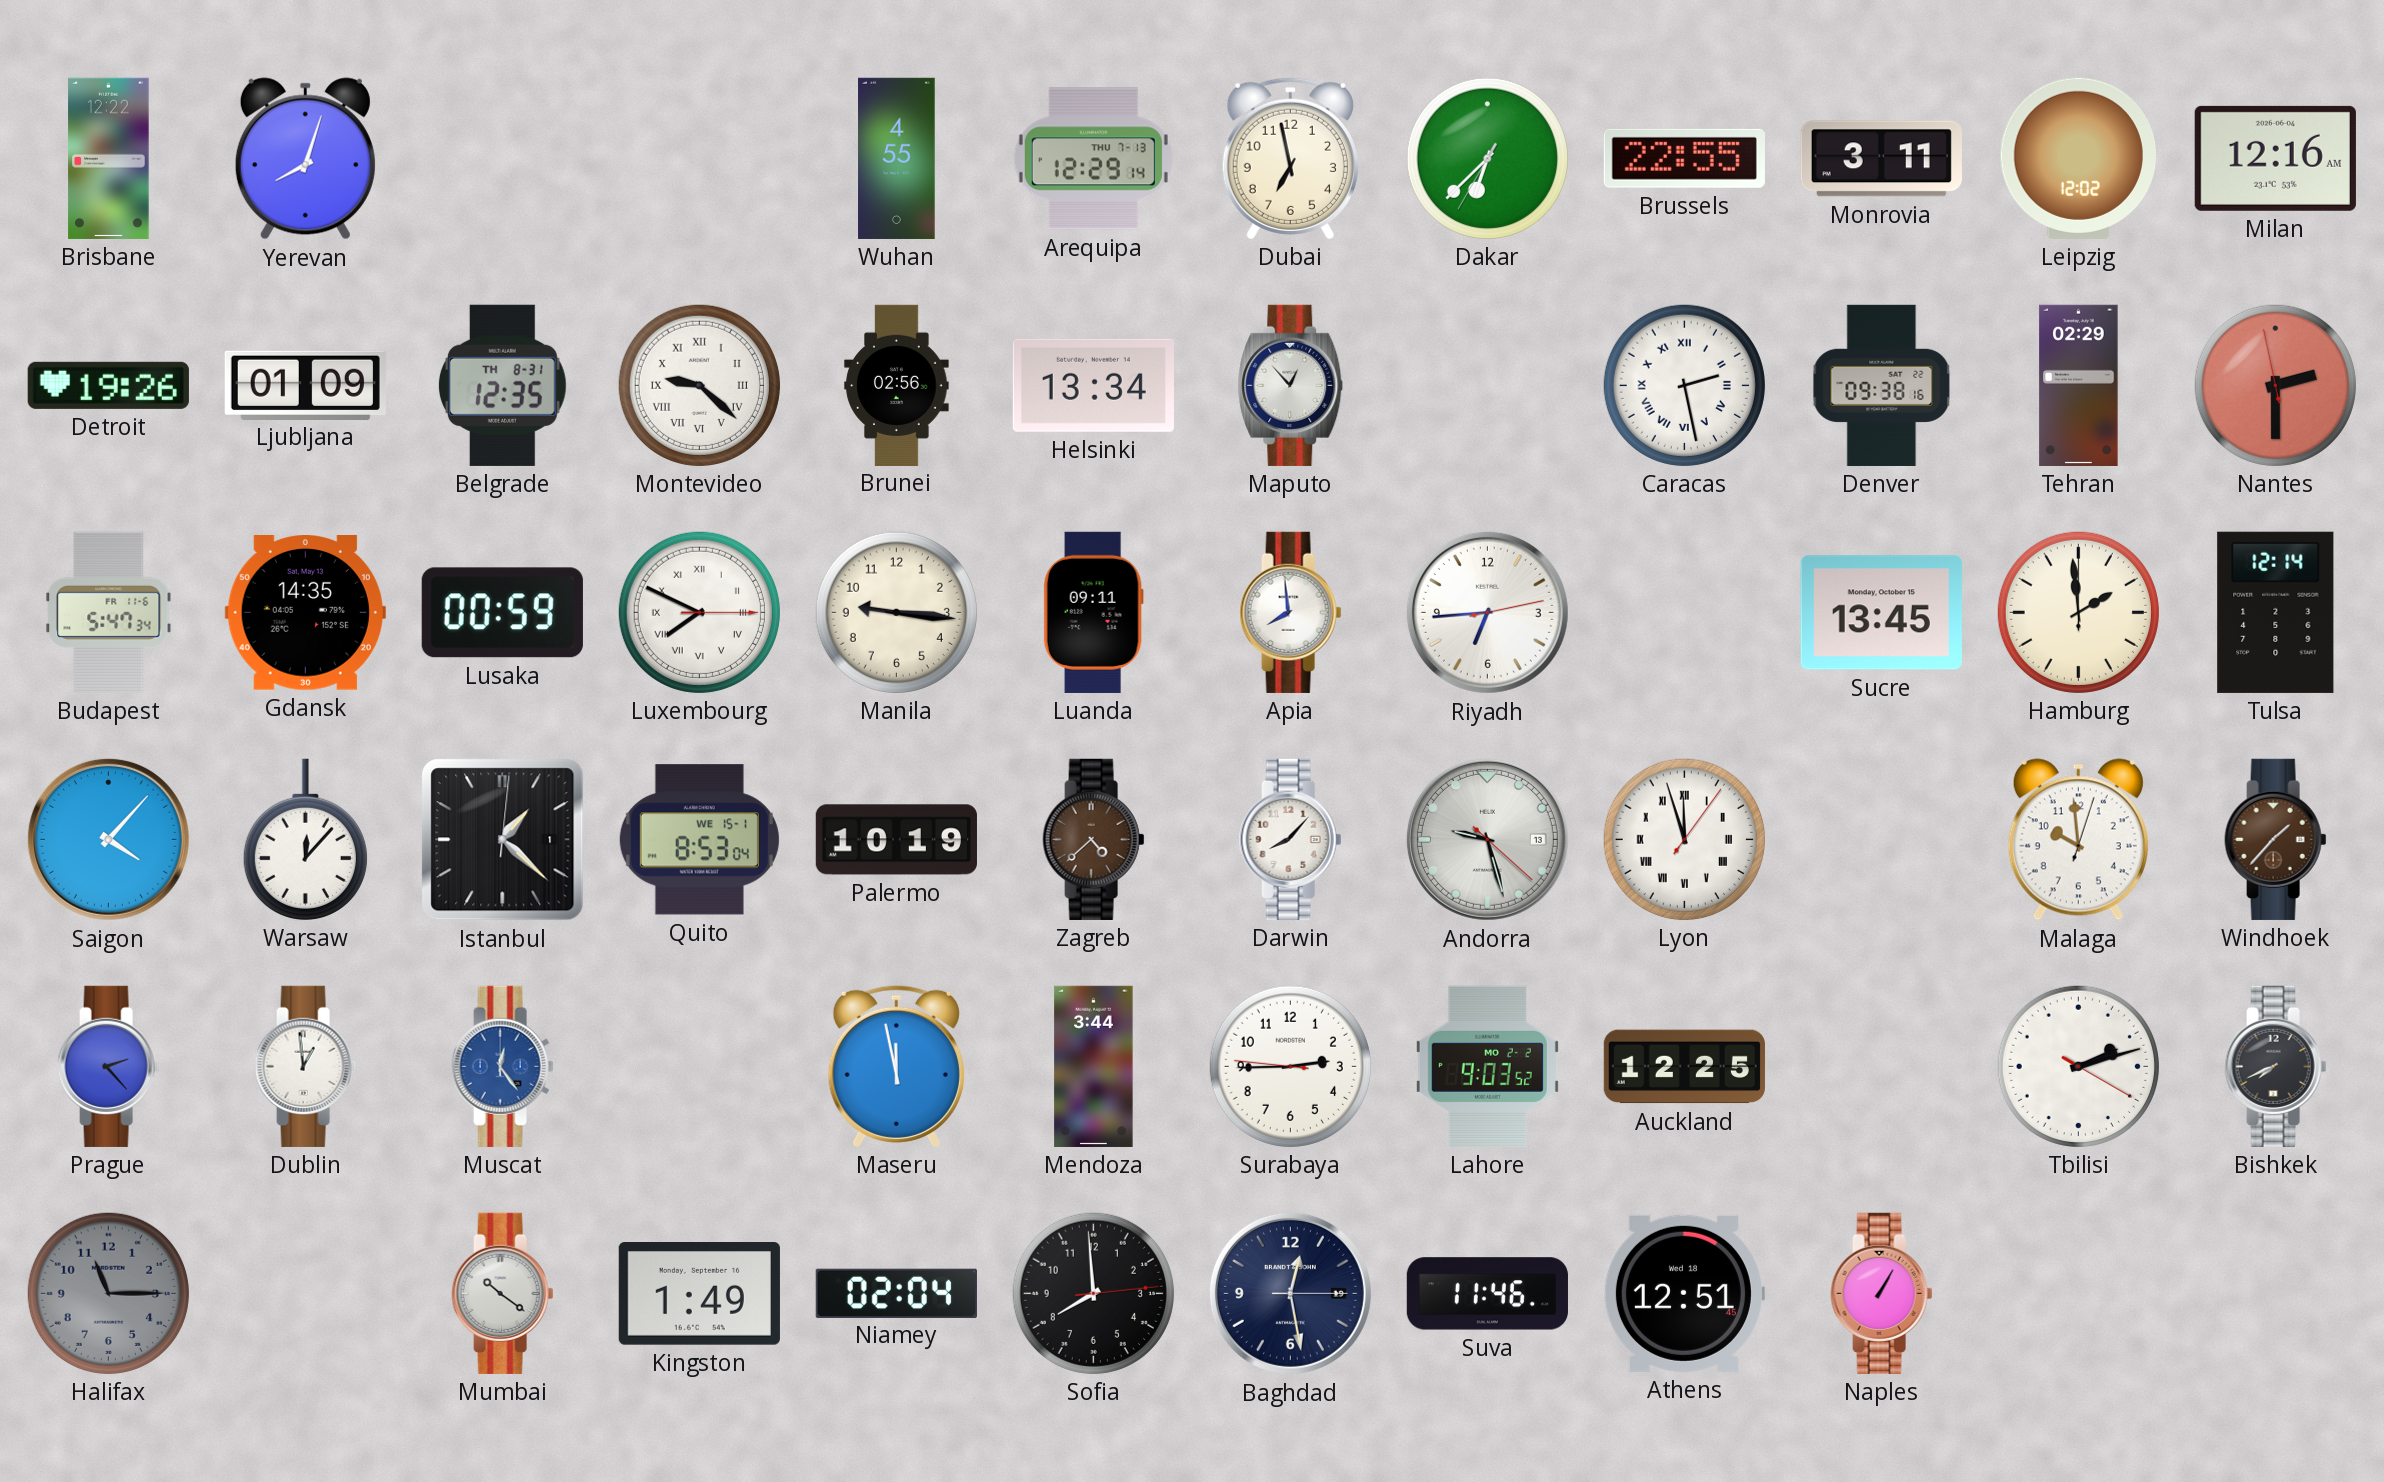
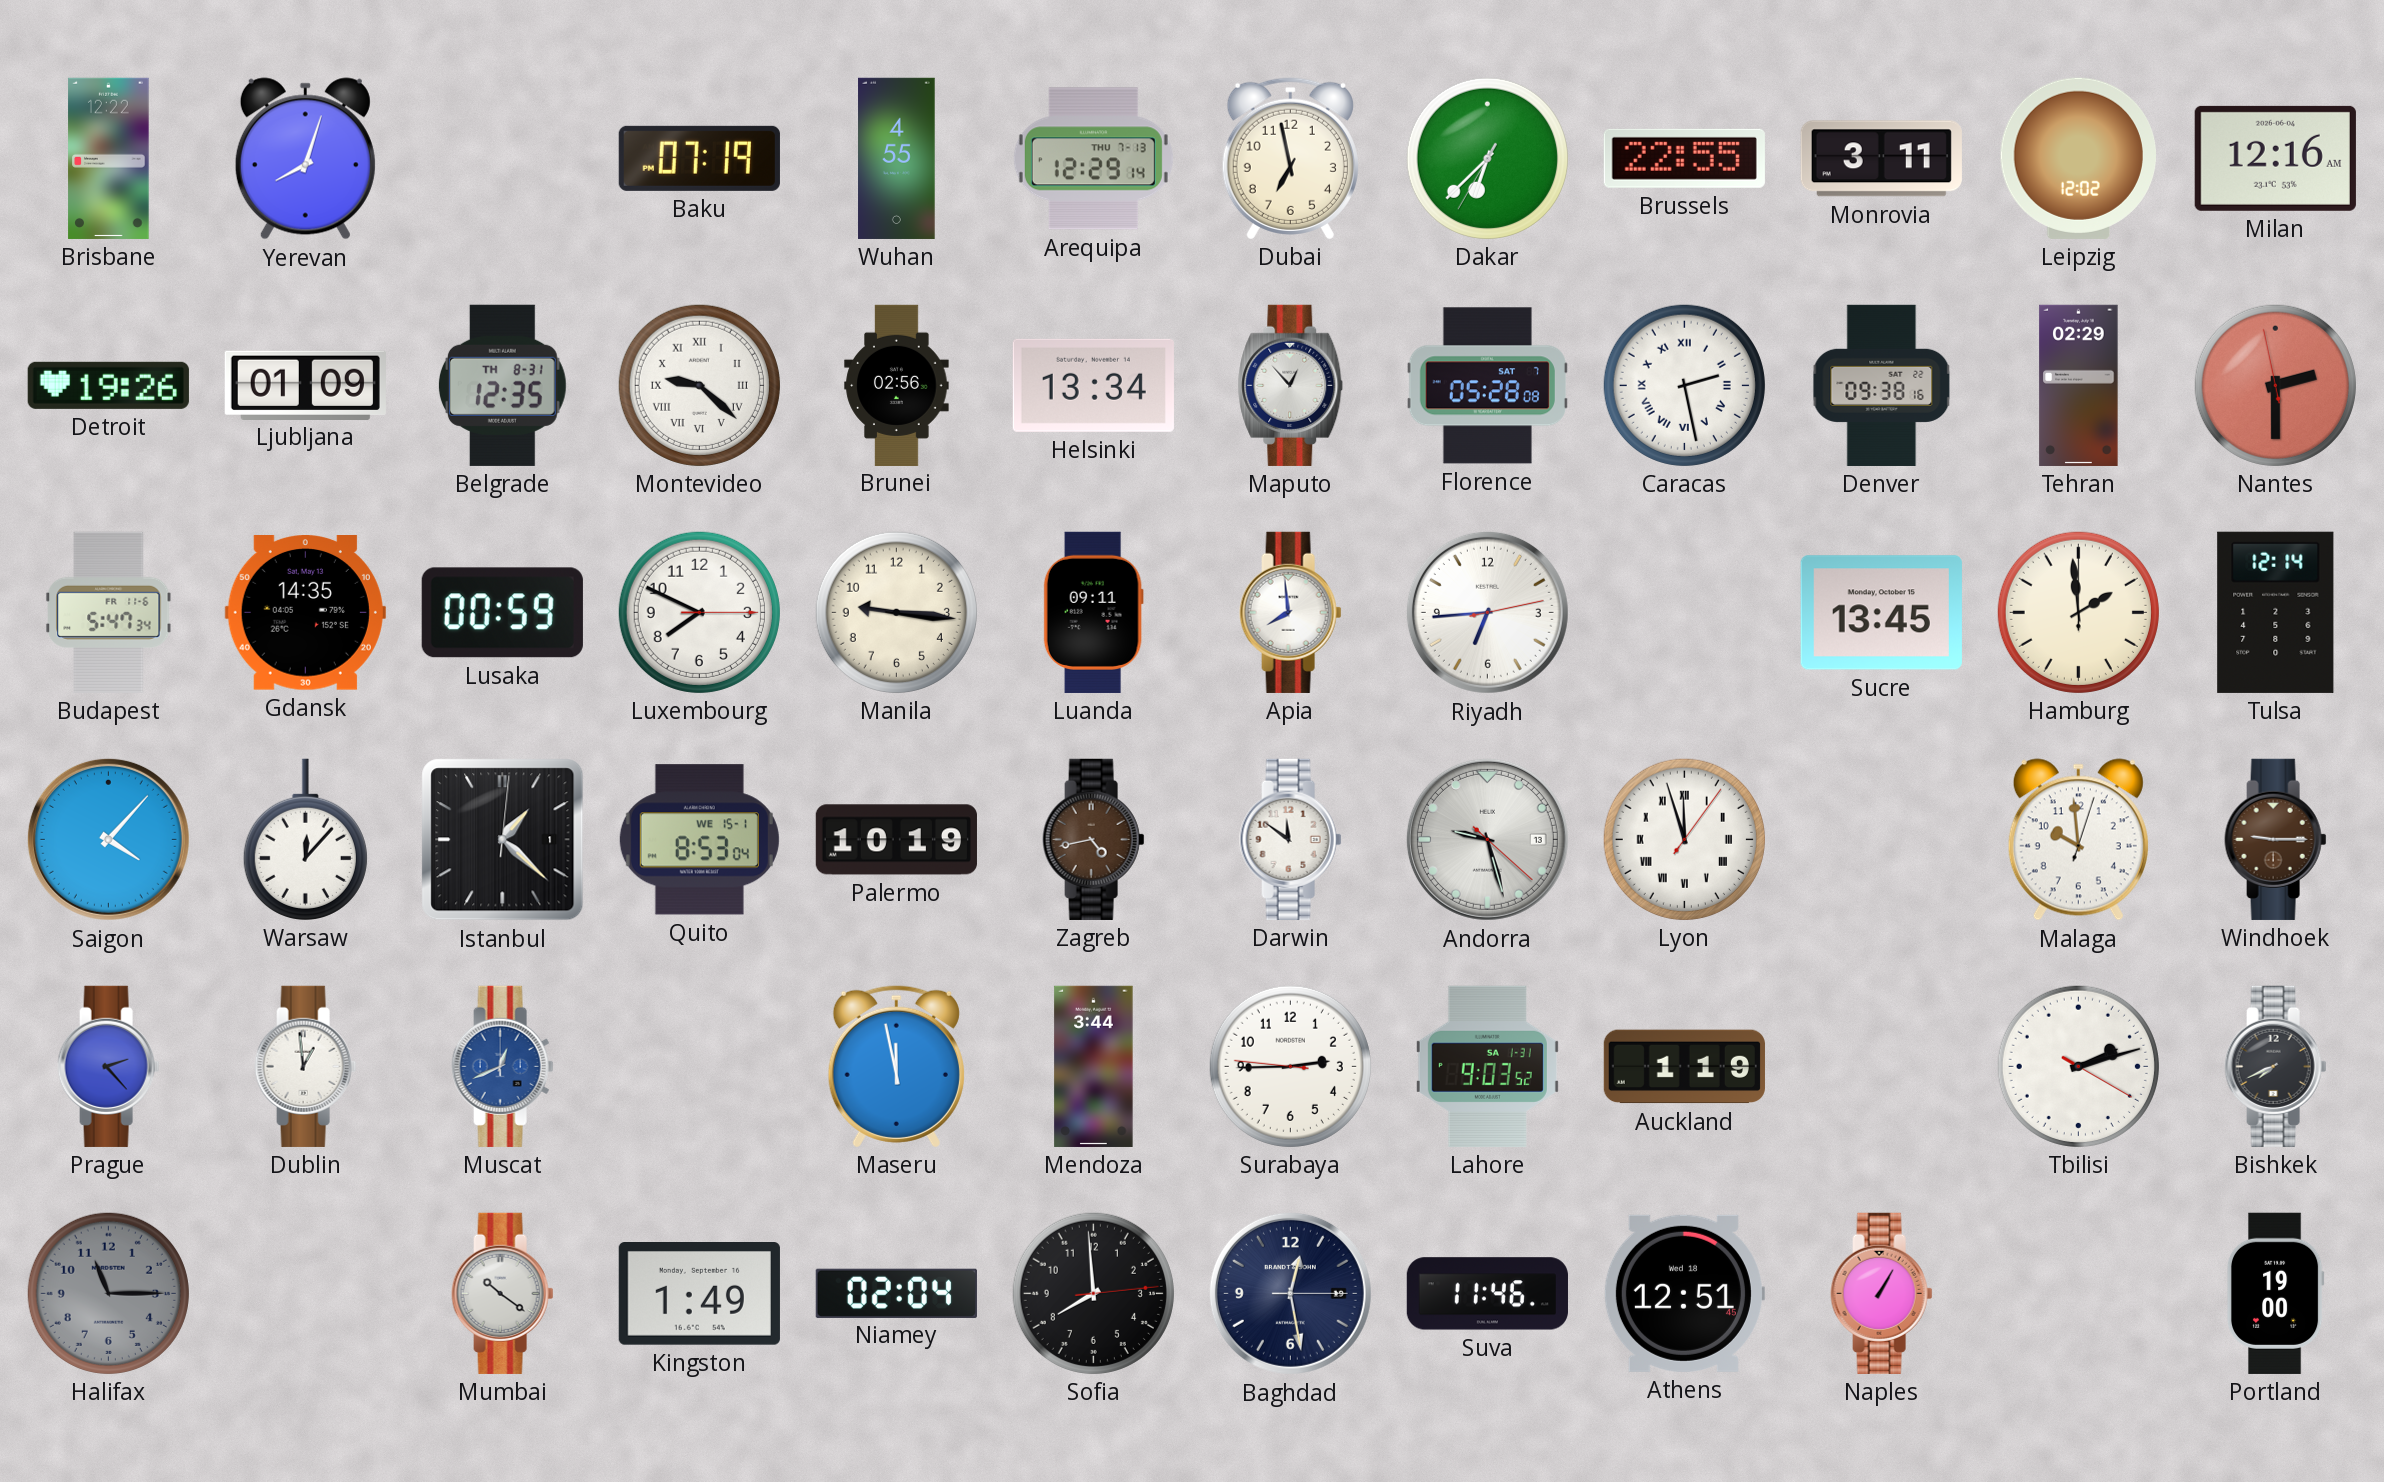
Baku: none -> 07:19
Florence: none -> 05:28
Luxembourg numerals: Roman -> Arabic
Zagreb: 4:38 -> 4:43
Darwin: 8:07 -> 11:51
Windhoek: 1:37 -> 9:15
Muscat: 12:24 -> 12:41
Lahore date: MO 2-2 -> SA 1-31
Auckland: 12:25 -> 1:19
Portland: none -> 19:00
